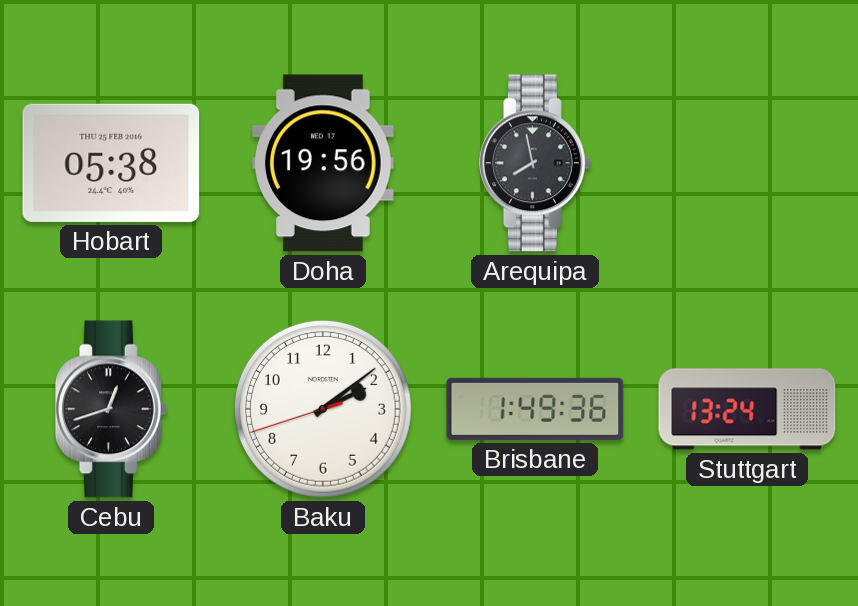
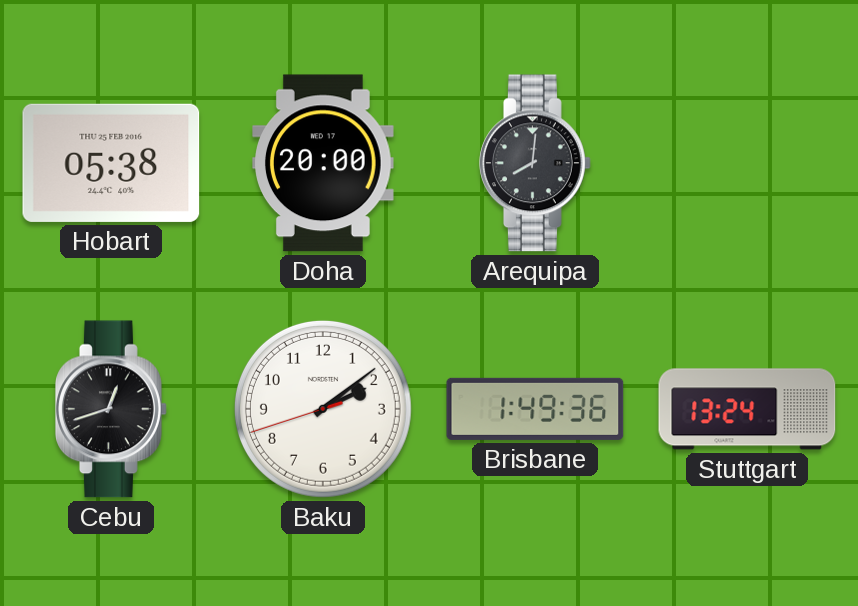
Doha: 19:56 -> 20:00
Arequipa: 7:58 -> 8:01
